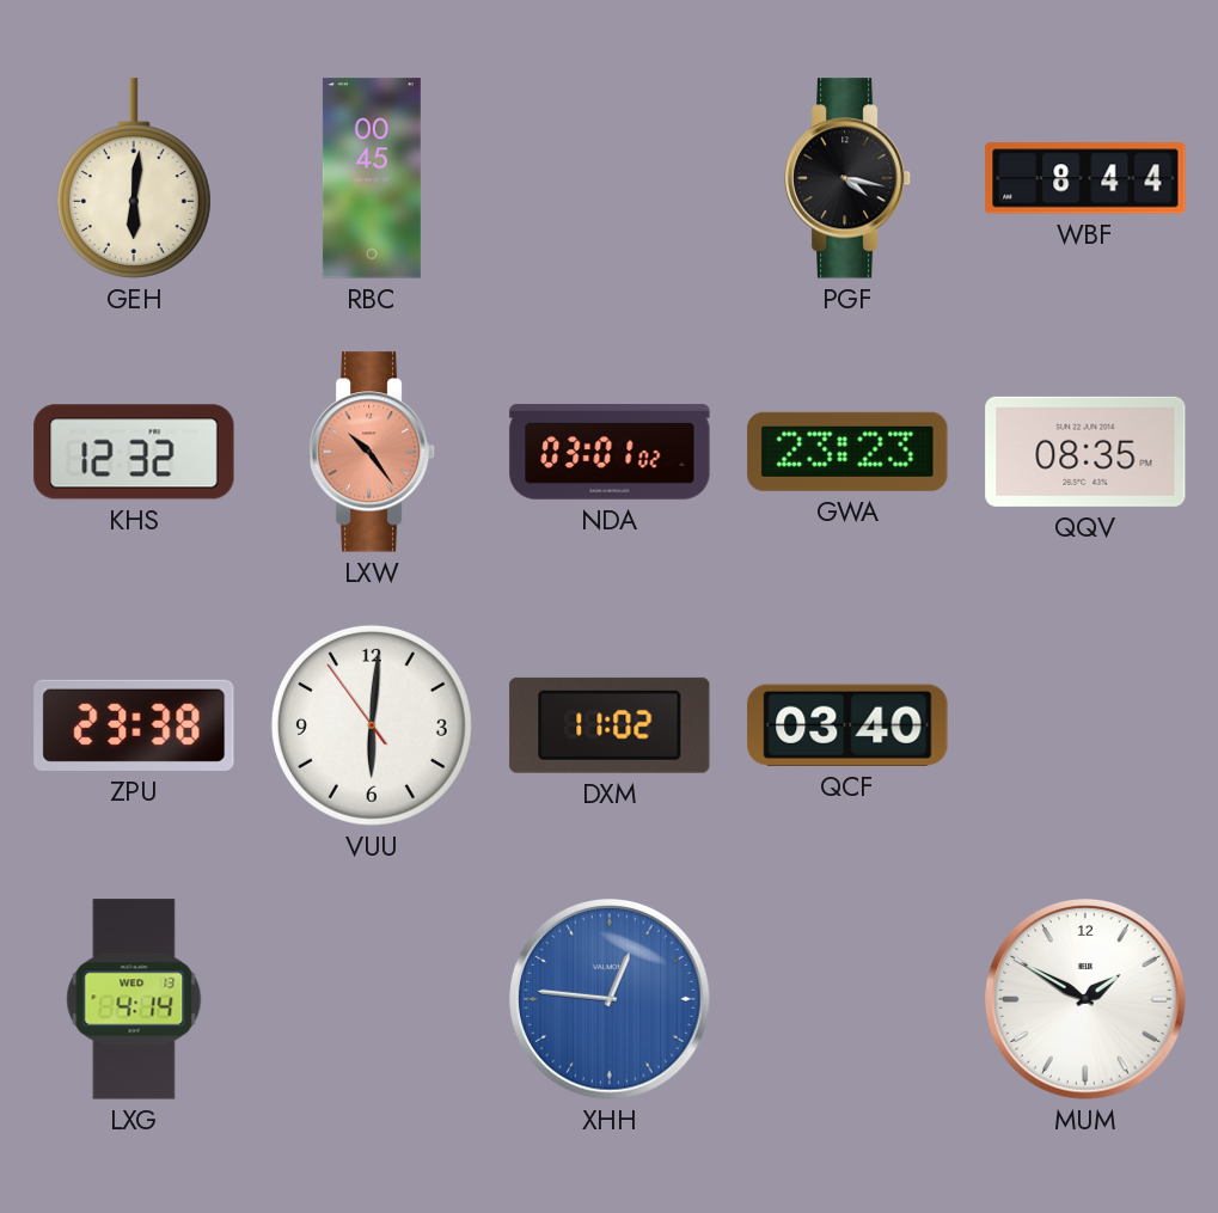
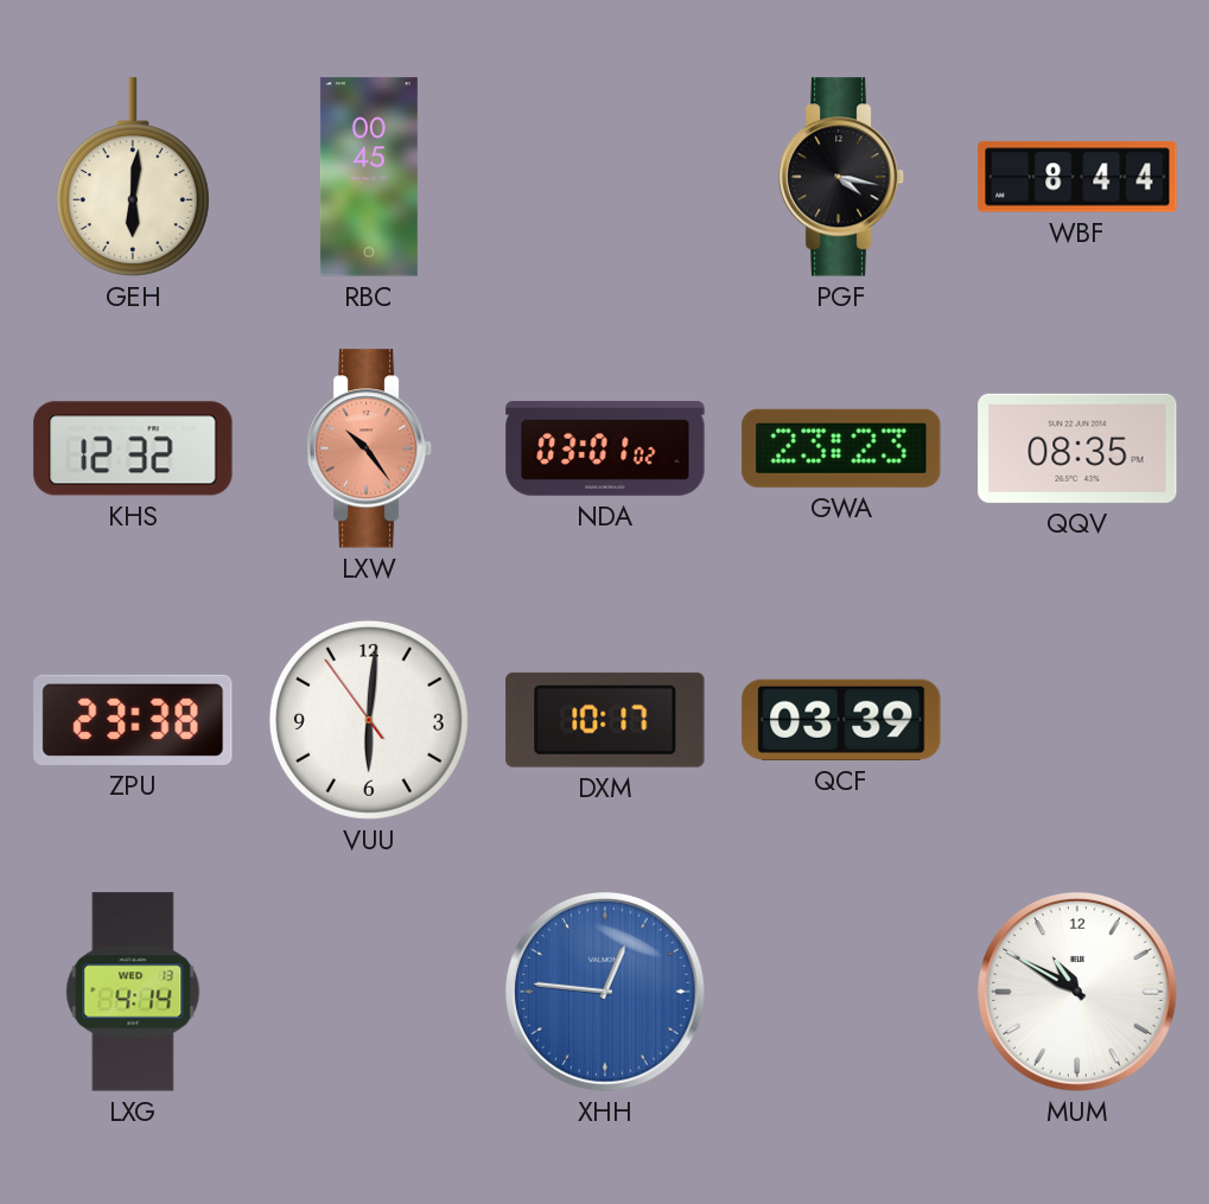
DXM: 11:02 -> 10:17
QCF: 03:40 -> 03:39
MUM: 1:50 -> 10:50
